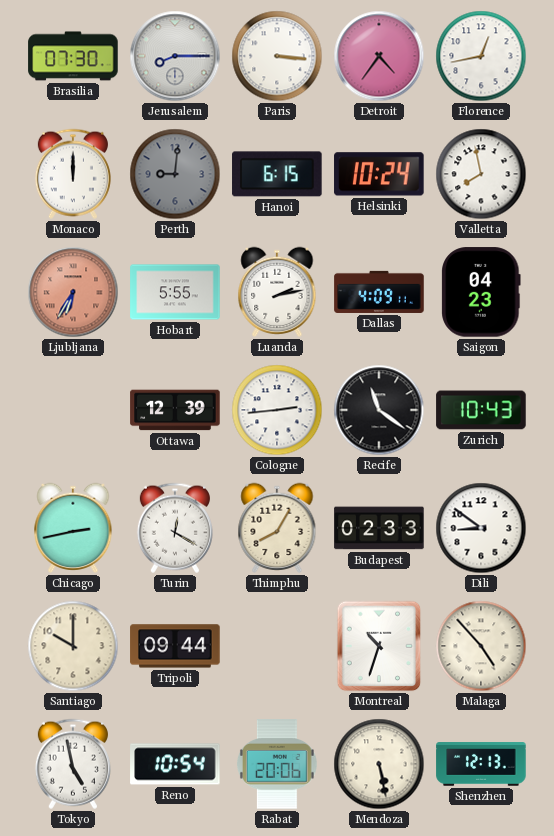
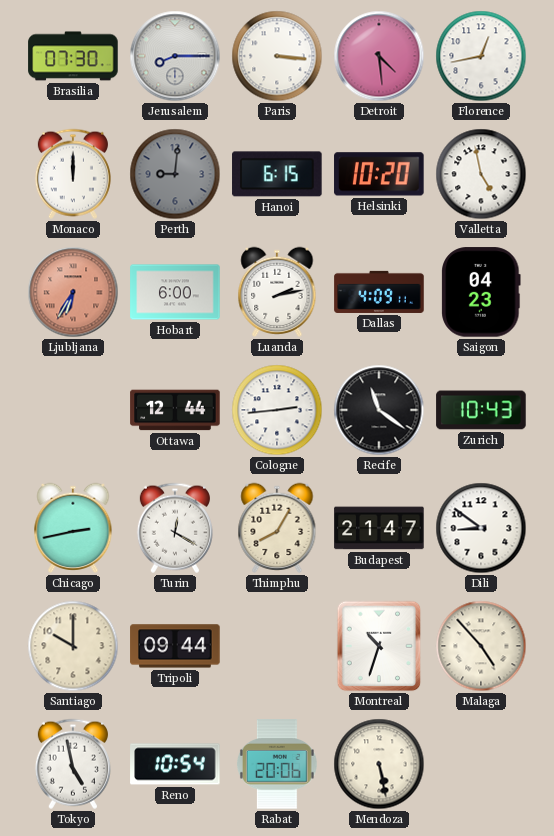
Detroit: 4:36 -> 4:29
Helsinki: 10:24 -> 10:20
Valletta: 7:58 -> 4:58
Hobart: 5:55 -> 6:00
Ottawa: 12:39 -> 12:44
Budapest: 02:33 -> 21:47
Shenzhen: 12:13 -> none
